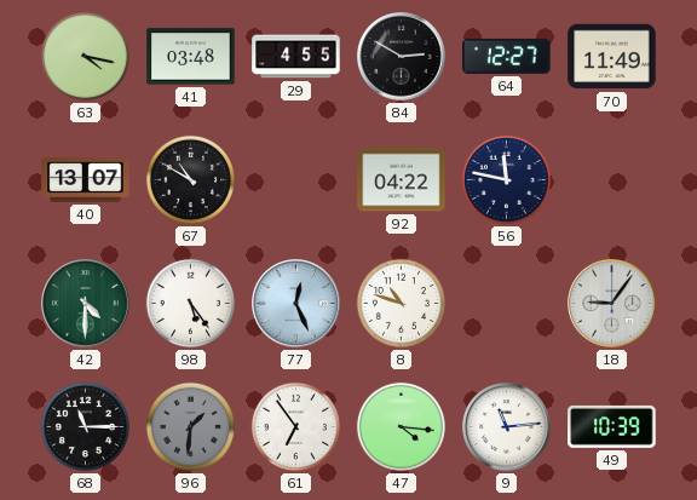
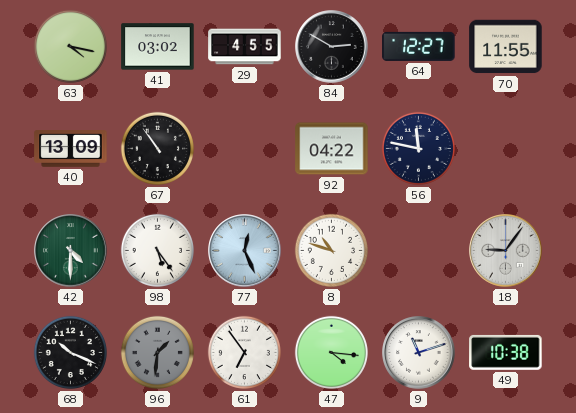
41: 03:48 -> 03:02
70: 11:49 -> 11:55
40: 13:07 -> 13:09
67: 10:50 -> 10:54
68: 11:15 -> 10:19
9: 11:14 -> 11:12
49: 10:39 -> 10:38
